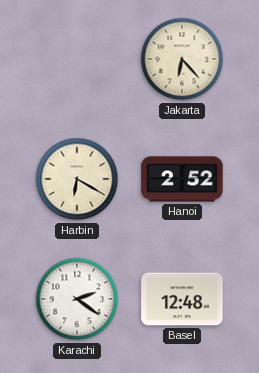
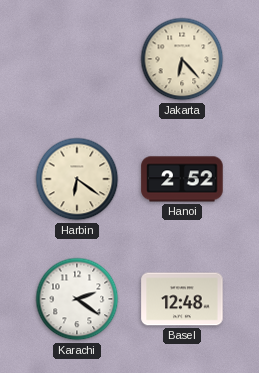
Harbin: 6:20 -> 6:21
